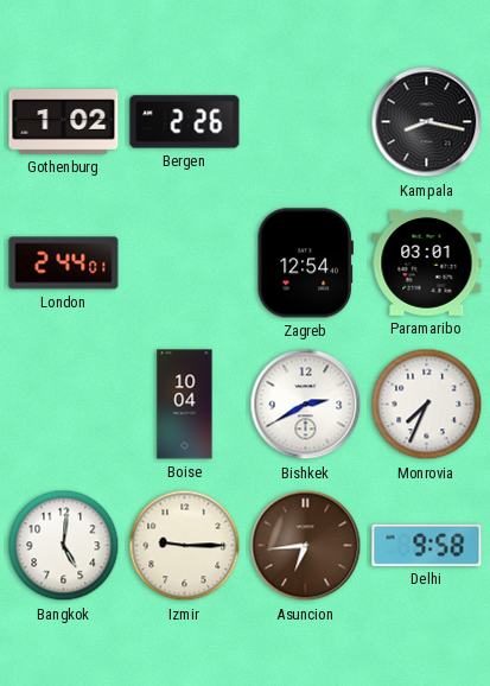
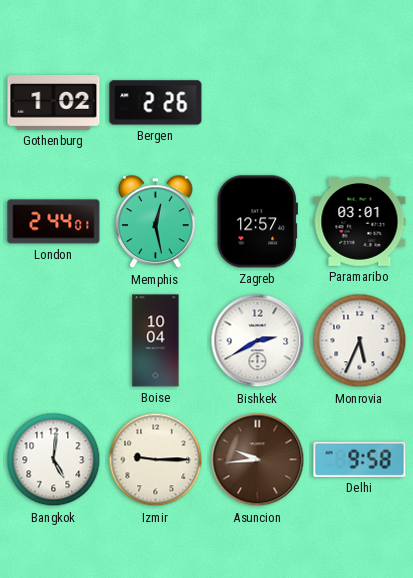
Kampala: 8:17 -> none
Memphis: none -> 12:28
Zagreb: 12:54 -> 12:57
Monrovia: 7:34 -> 5:34
Asuncion: 6:44 -> 9:44
